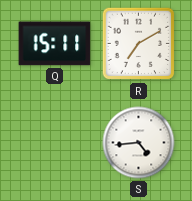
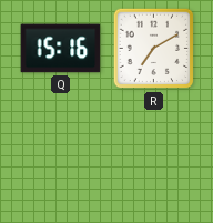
Q: 15:11 -> 15:16
S: 4:44 -> none
